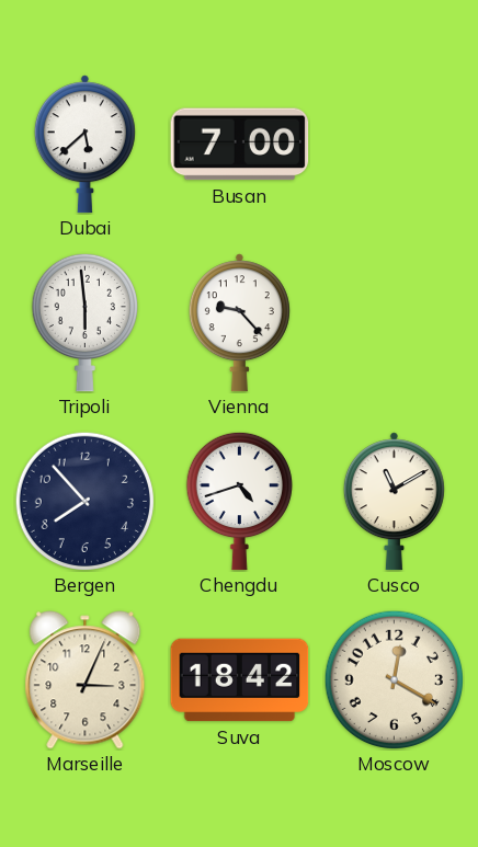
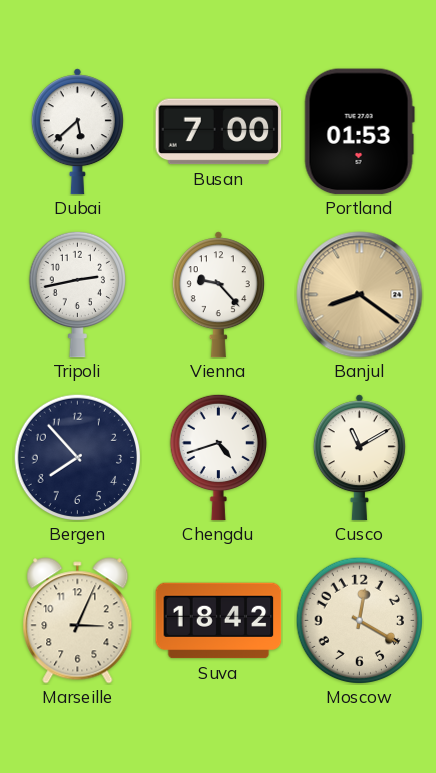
Portland: none -> 01:53
Tripoli: 5:59 -> 2:43
Banjul: none -> 8:21
